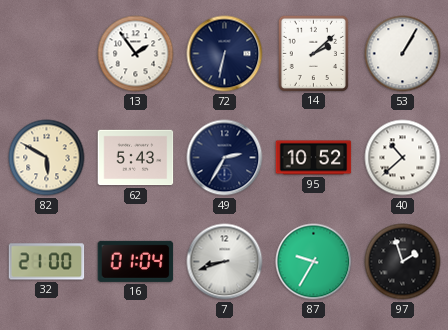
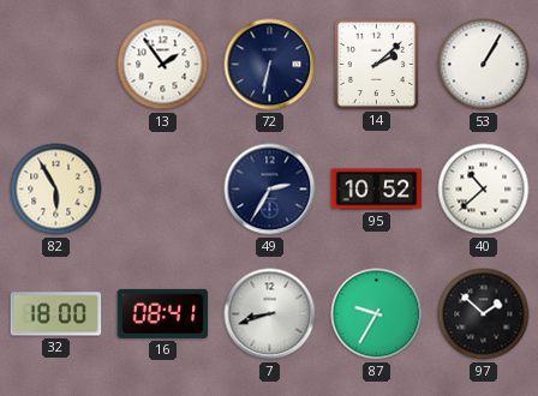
82: 5:50 -> 5:55
62: 5:43 -> none
32: 21:00 -> 18:00
16: 01:04 -> 08:41
97: 1:57 -> 1:52
